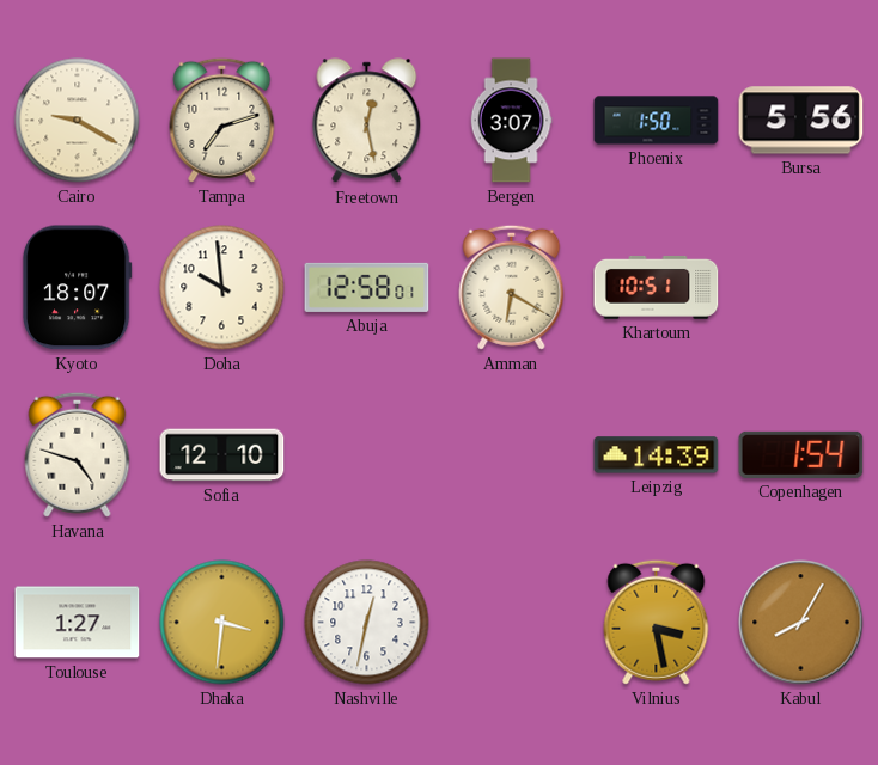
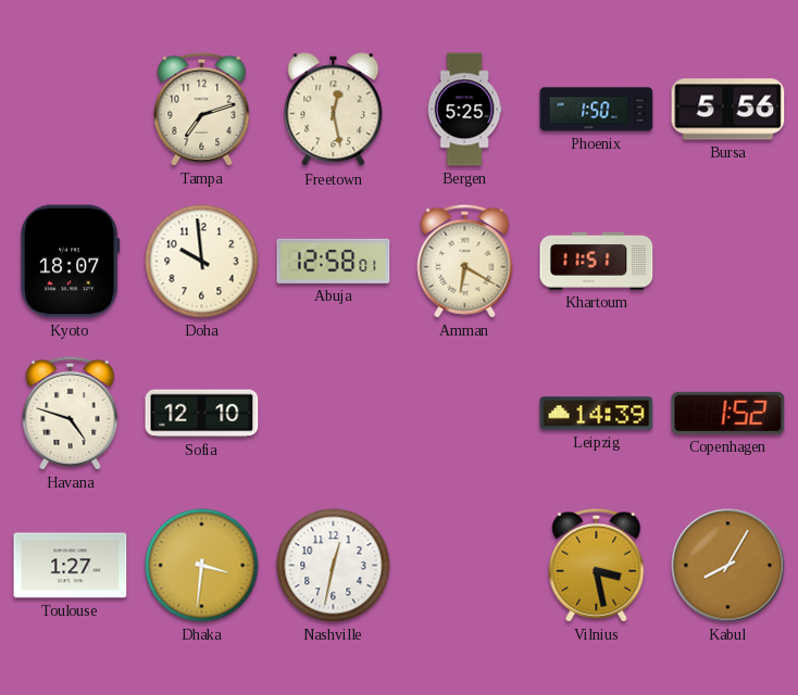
Cairo: 9:20 -> none
Bergen: 3:07 -> 5:25
Khartoum: 10:51 -> 11:51
Copenhagen: 1:54 -> 1:52
